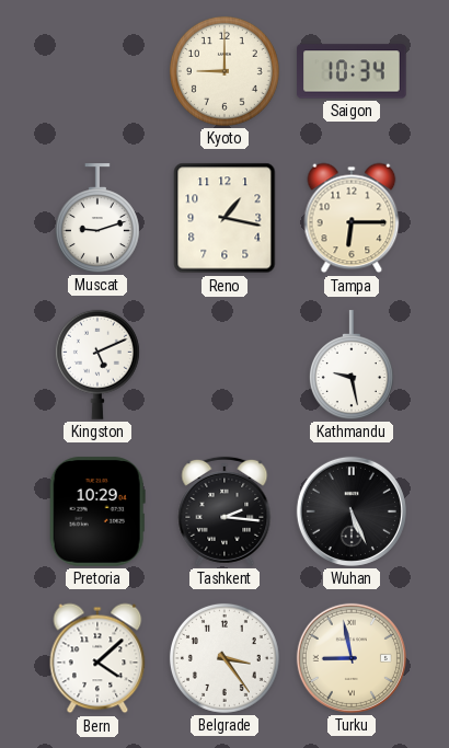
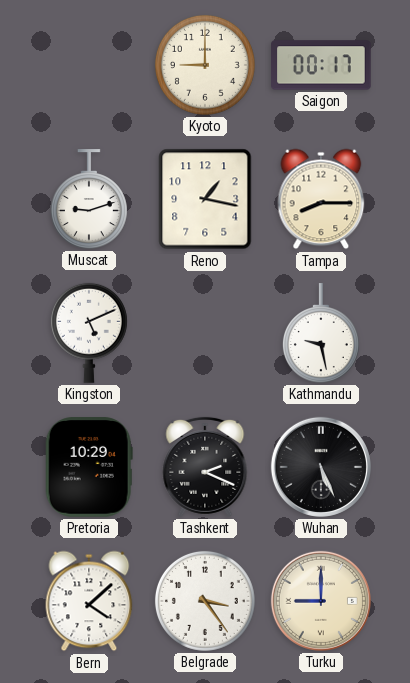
Saigon: 10:34 -> 00:17
Tampa: 6:15 -> 8:15
Tashkent: 2:16 -> 2:19
Turku: 8:58 -> 9:00
